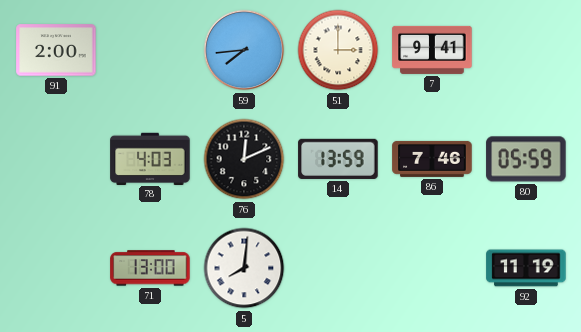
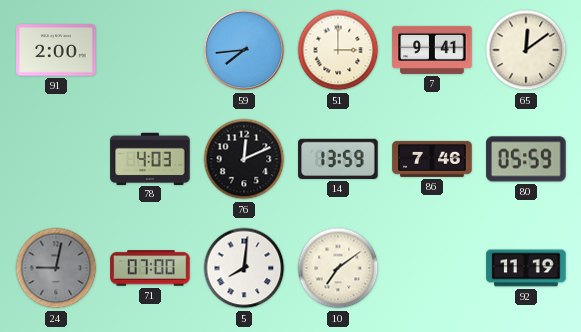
65: none -> 12:09
24: none -> 9:02
71: 13:00 -> 07:00
10: none -> 7:09
